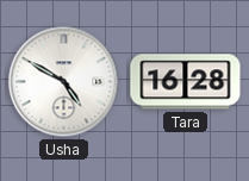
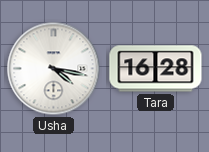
Usha: 4:50 -> 4:17
